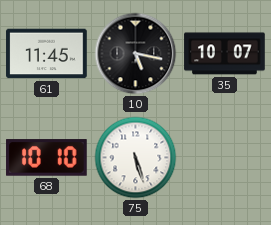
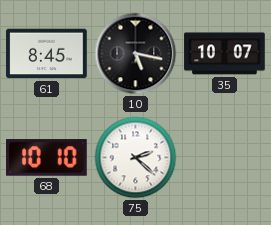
61: 11:45 -> 8:45
75: 5:27 -> 2:22
